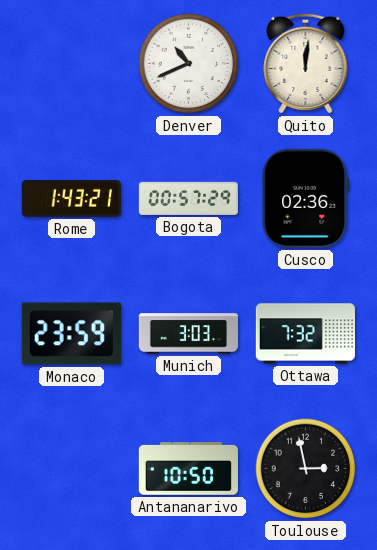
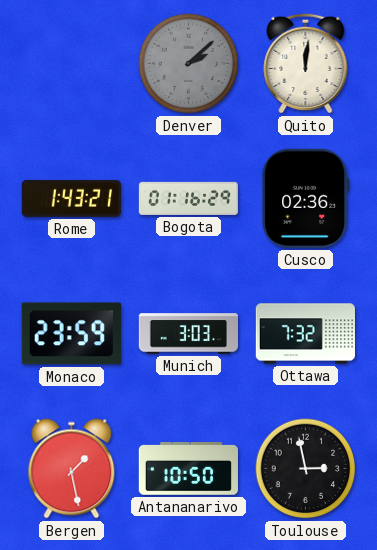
Denver: 10:41 -> 2:08
Denver dial: white -> grey
Bogota: 00:57 -> 01:16
Bergen: none -> 1:28
